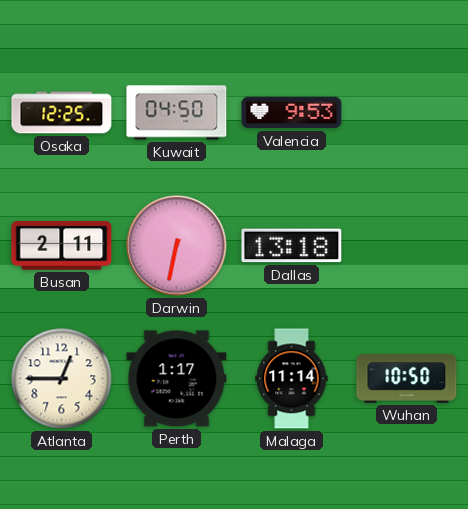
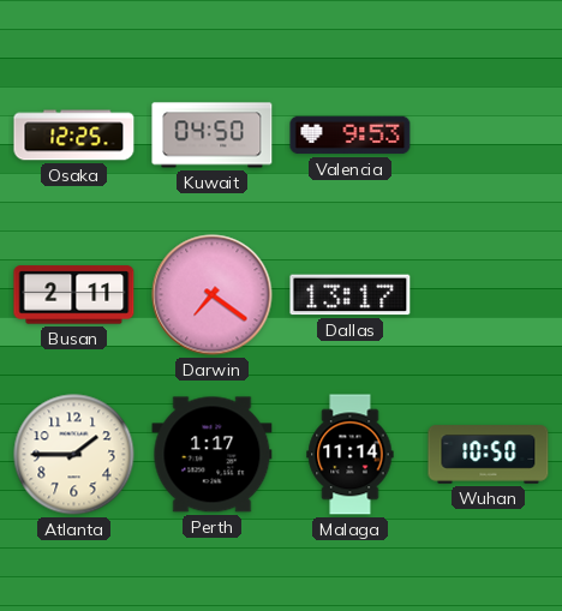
Darwin: 6:32 -> 7:21
Dallas: 13:18 -> 13:17
Atlanta: 12:45 -> 1:45
